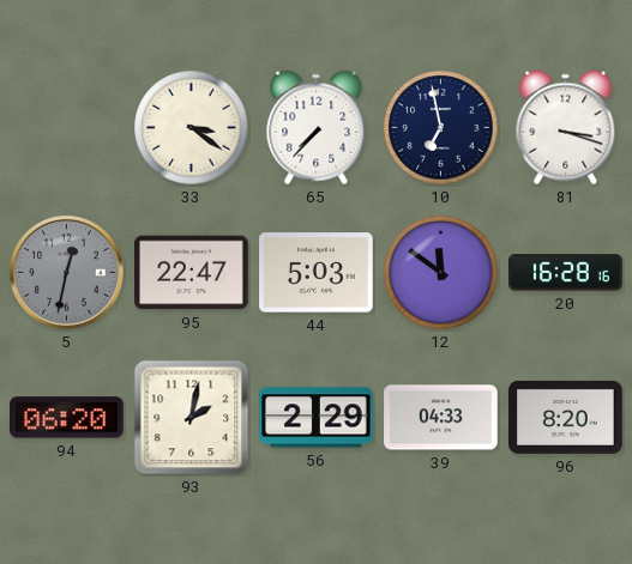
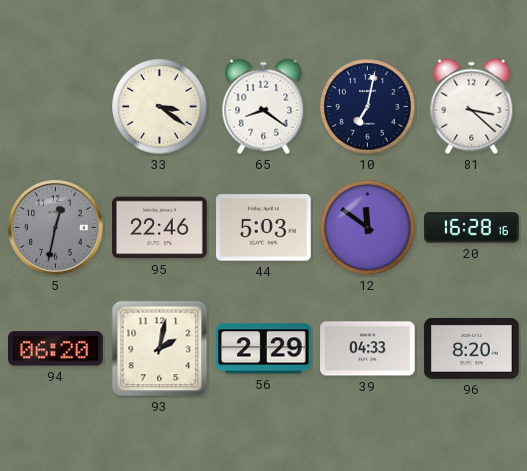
65: 7:37 -> 8:21
10: 6:58 -> 7:02
81: 3:18 -> 3:22
95: 22:47 -> 22:46
